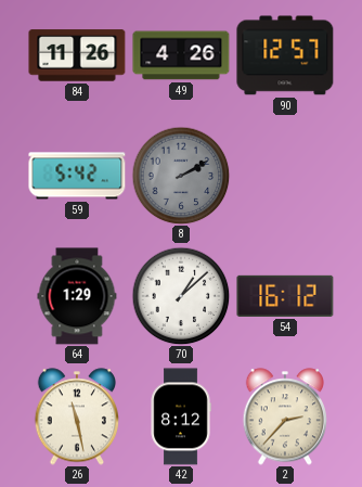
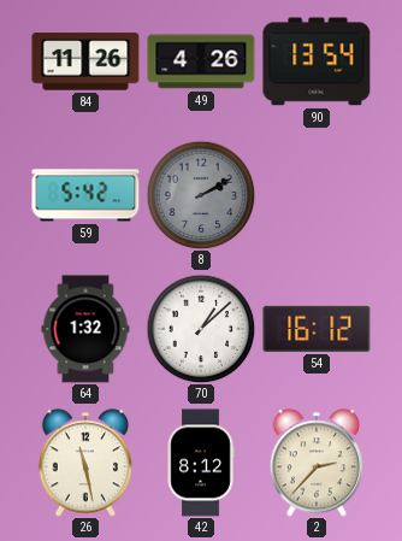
90: 12:57 -> 13:54
64: 1:29 -> 1:32
